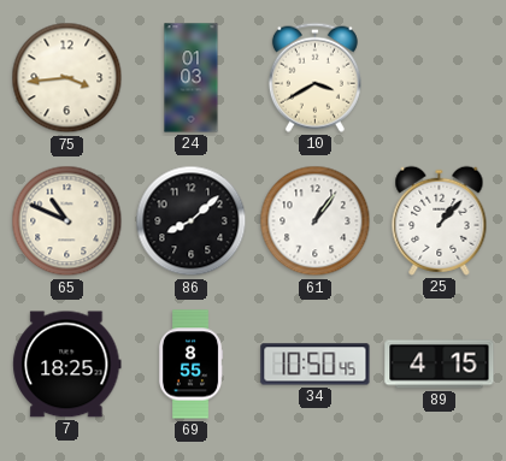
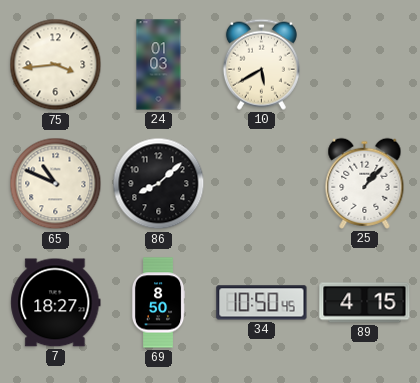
10: 3:40 -> 5:40
61: 1:06 -> none
7: 18:25 -> 18:27
69: 8:55 -> 8:50
